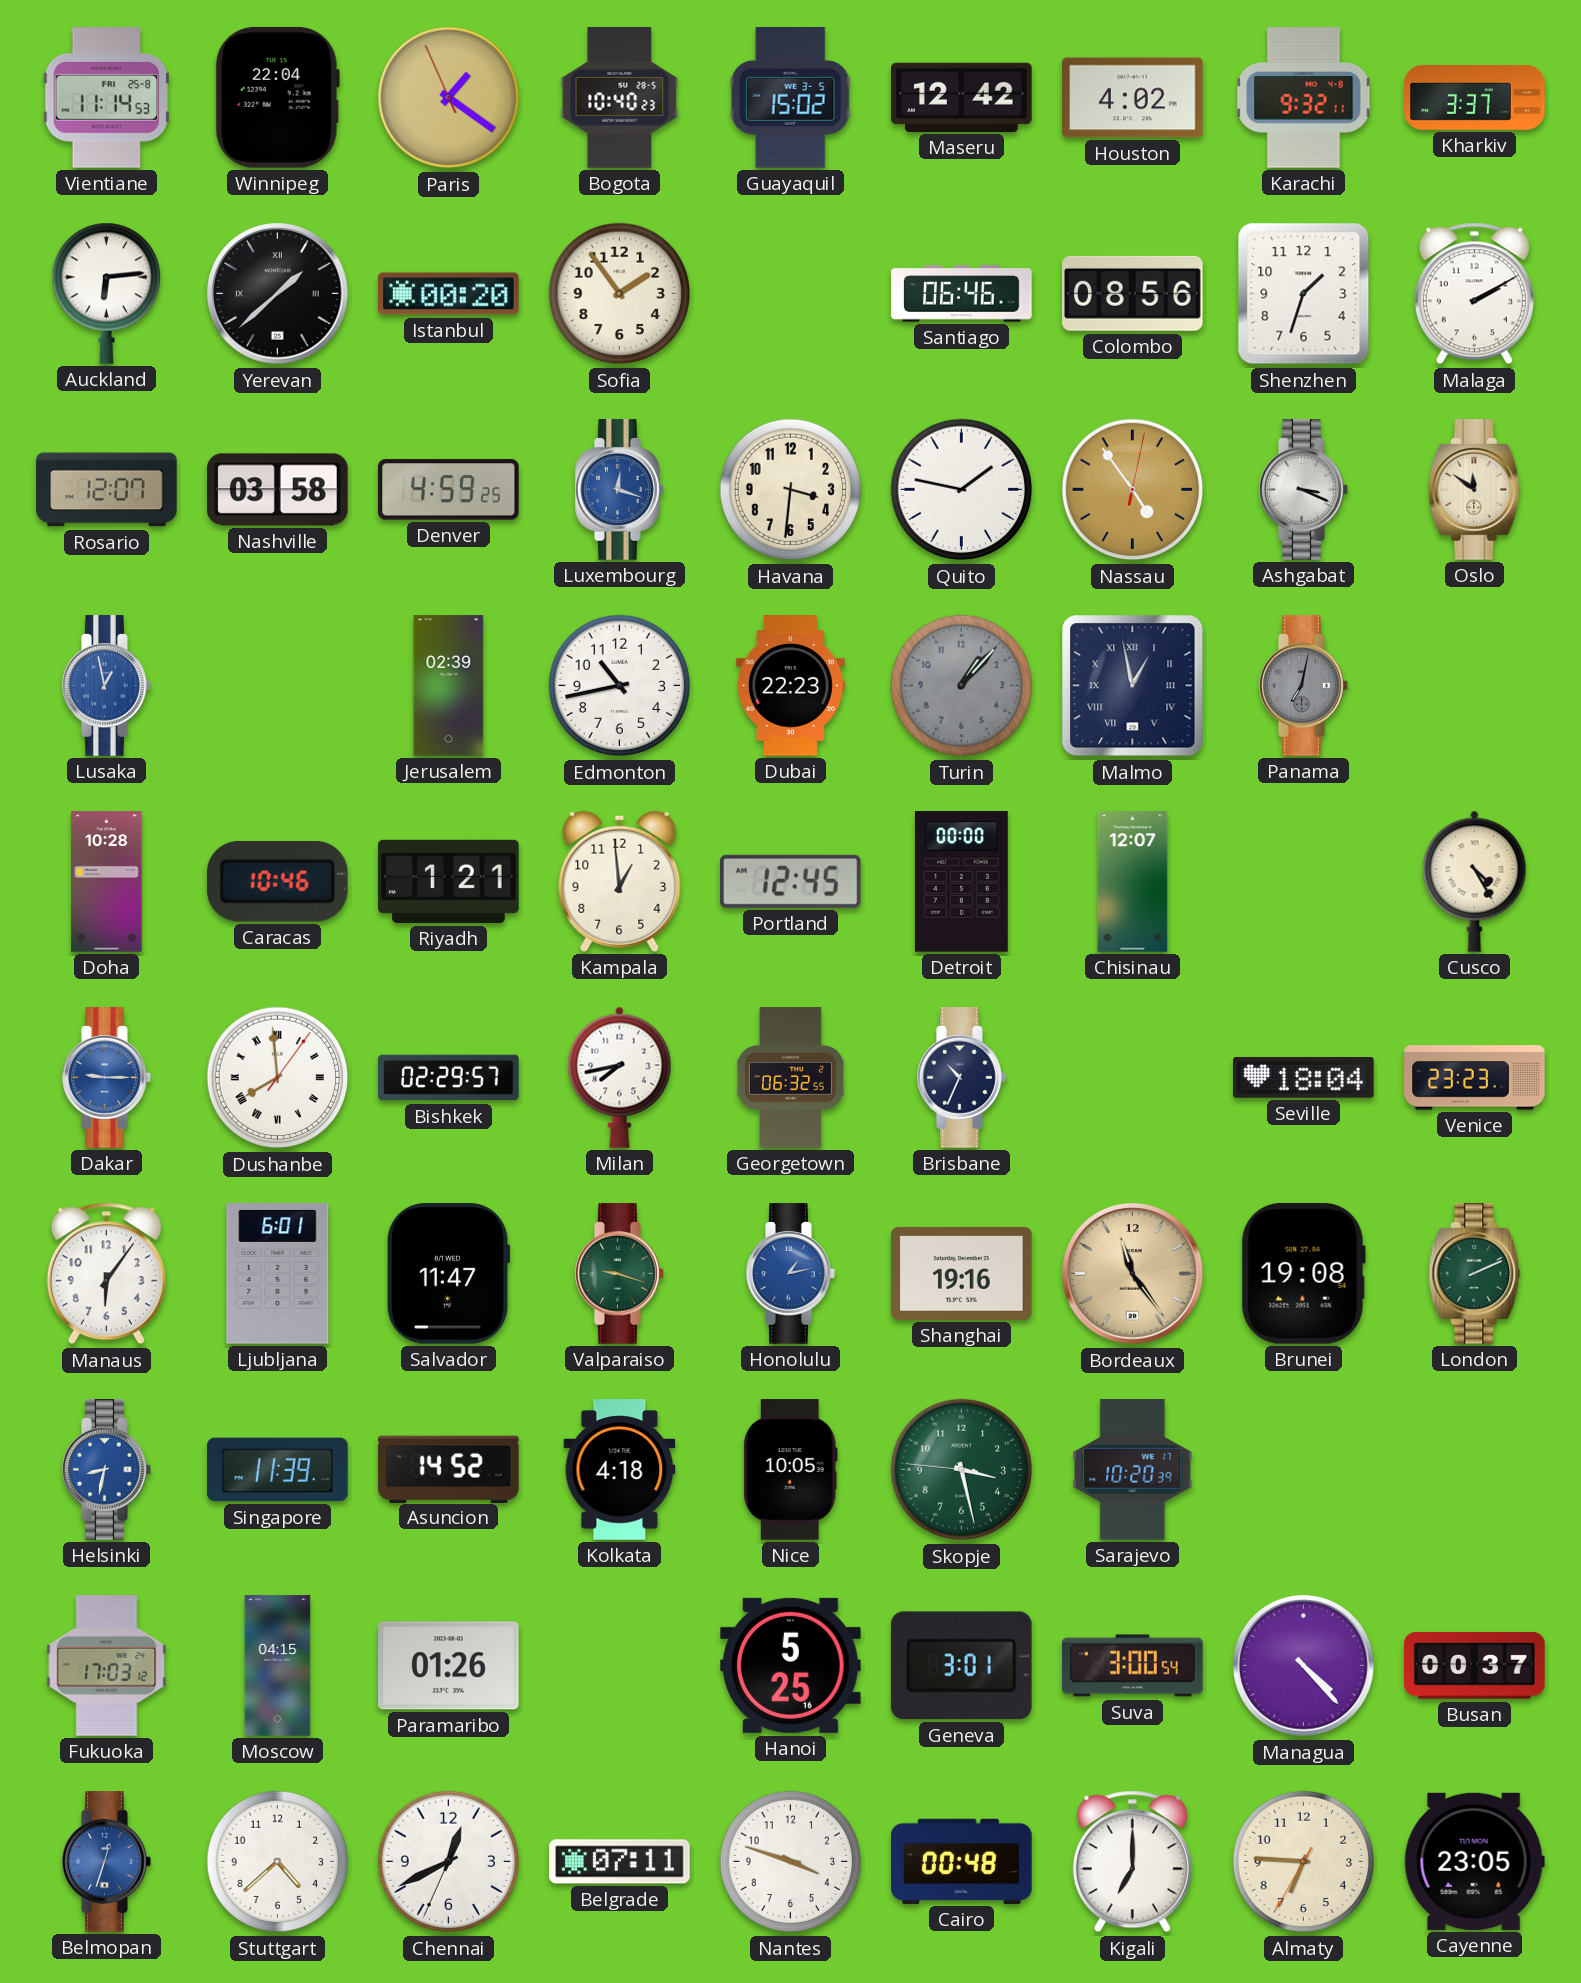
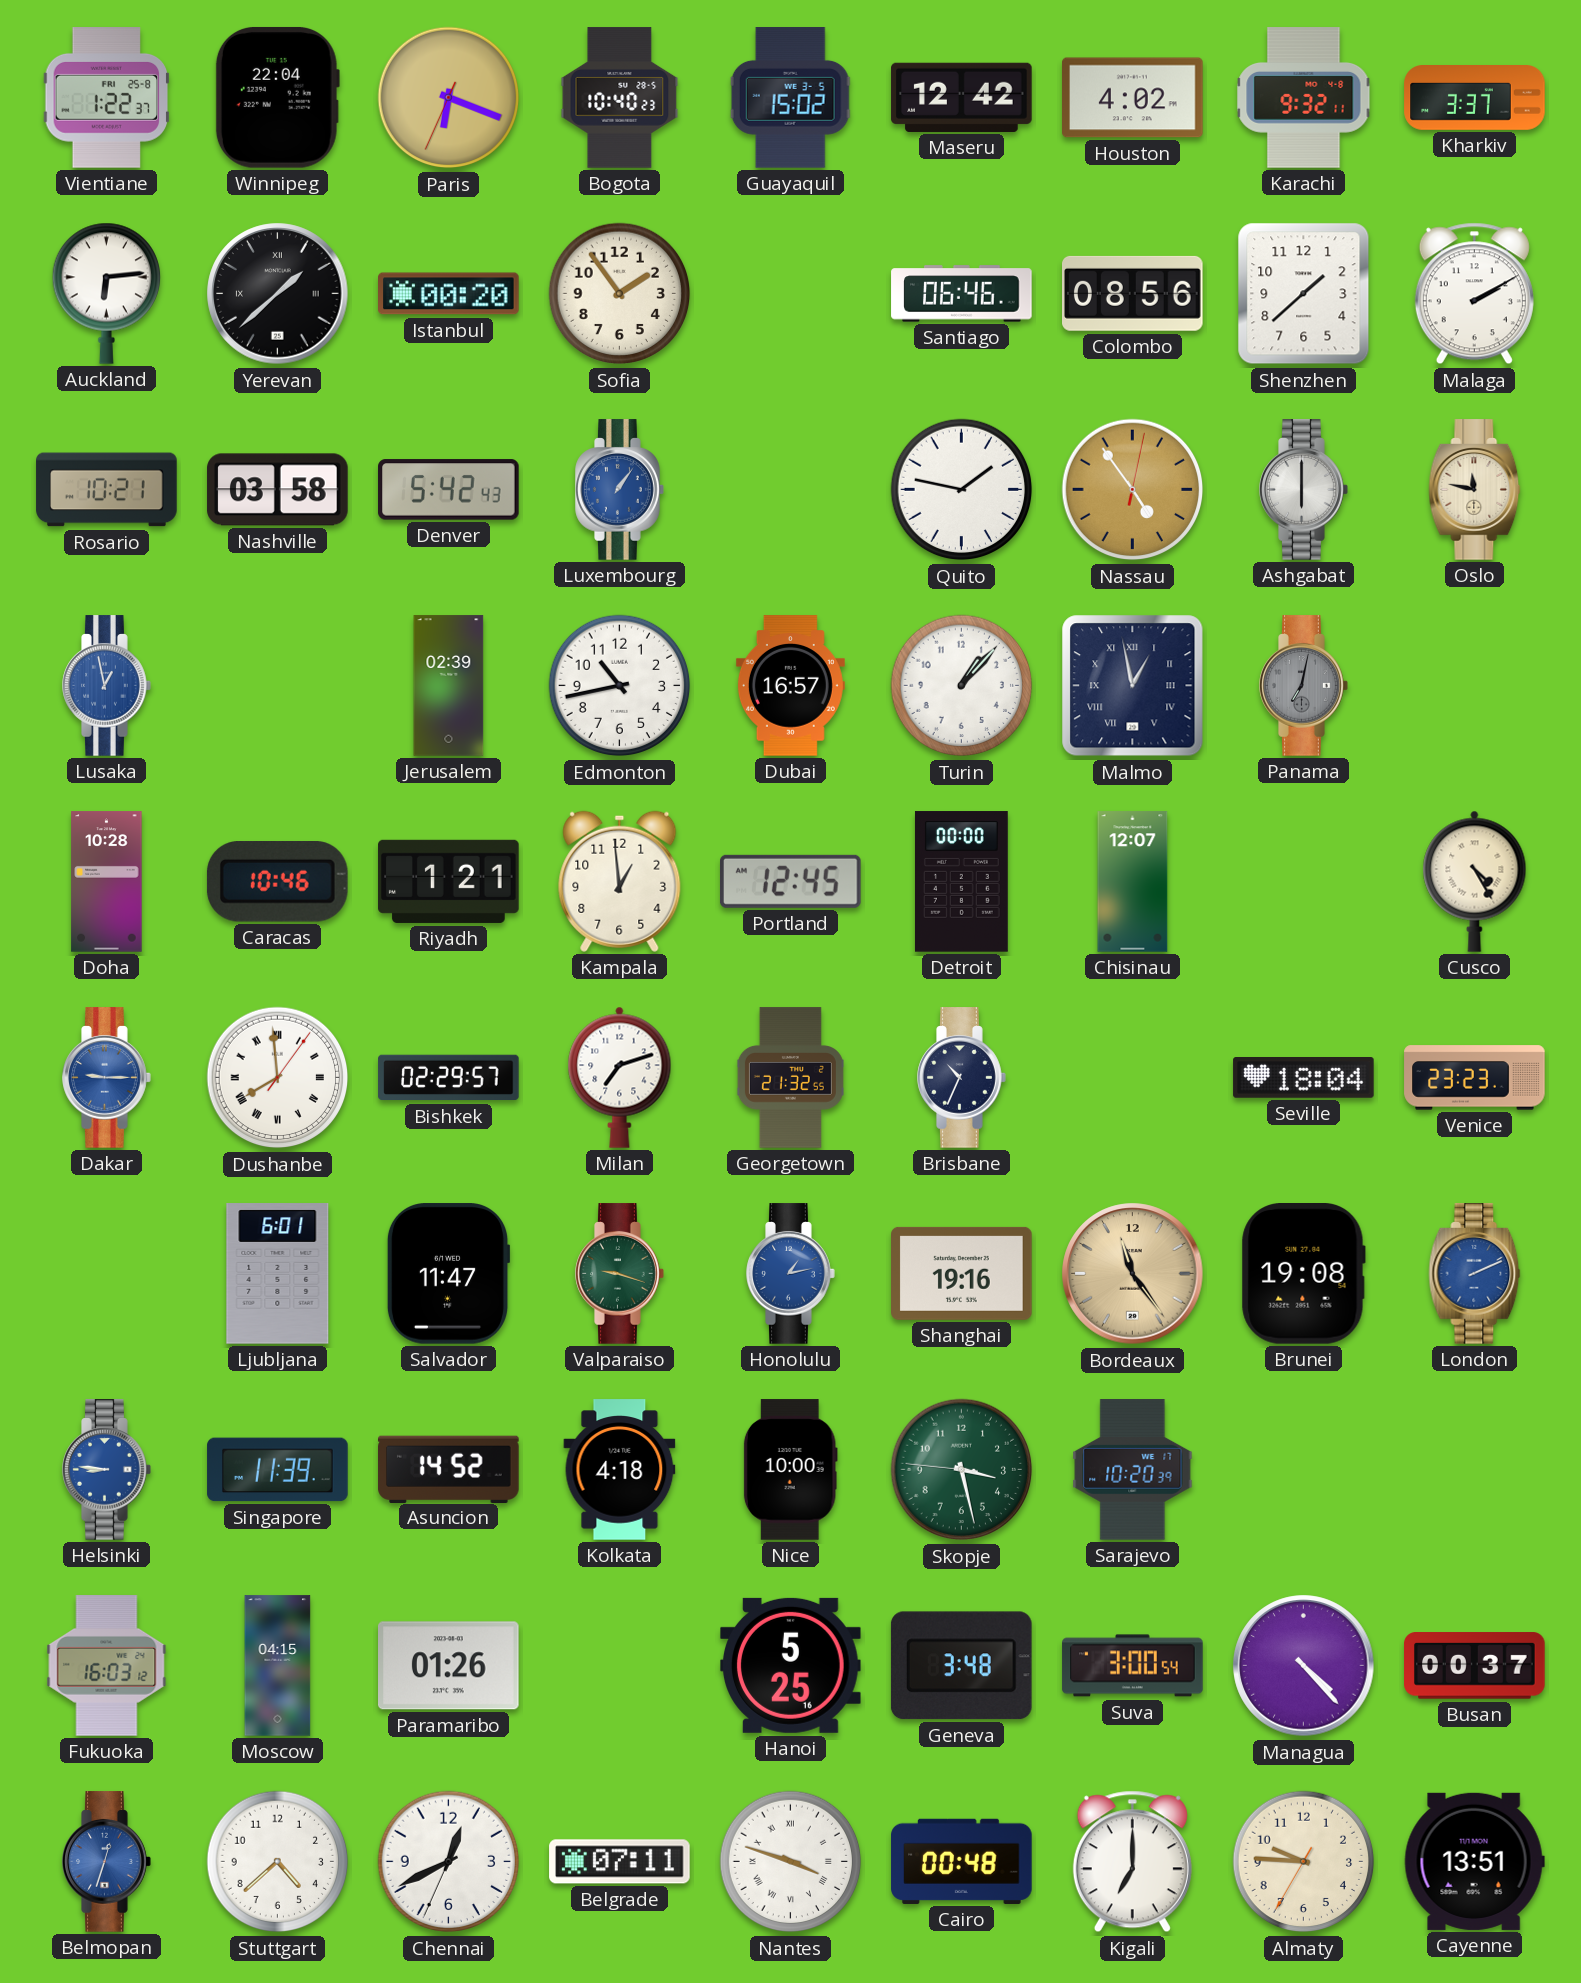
Vientiane: 11:14 -> 1:22
Paris: 1:20 -> 6:18
Shenzhen: 1:33 -> 1:38
Rosario: 12:07 -> 10:21
Denver: 4:59 -> 5:42
Luxembourg: 12:18 -> 1:06
Havana: 3:31 -> none
Ashgabat: 3:19 -> 6:00
Oslo: 11:51 -> 11:47
Dubai: 22:23 -> 16:57
Turin dial: grey -> white
Milan: 7:43 -> 7:12
Georgetown: 06:32 -> 21:32
Manaus: 6:06 -> none
London dial: green -> blue
Helsinki: 8:32 -> 8:46
Nice: 10:05 -> 10:00
Fukuoka: 17:03 -> 16:03
Geneva: 3:01 -> 3:48
Nantes numerals: Arabic -> Roman
Almaty: 6:45 -> 9:45
Cayenne: 23:05 -> 13:51
